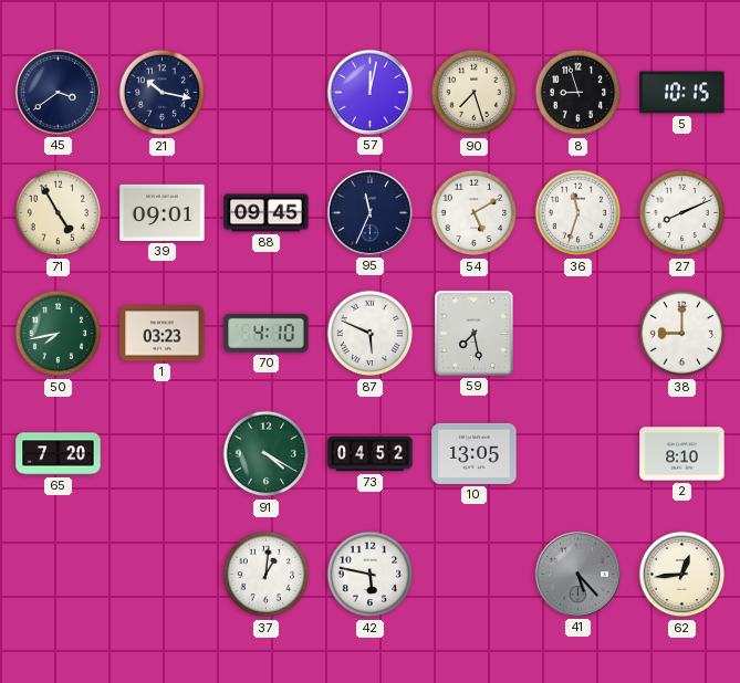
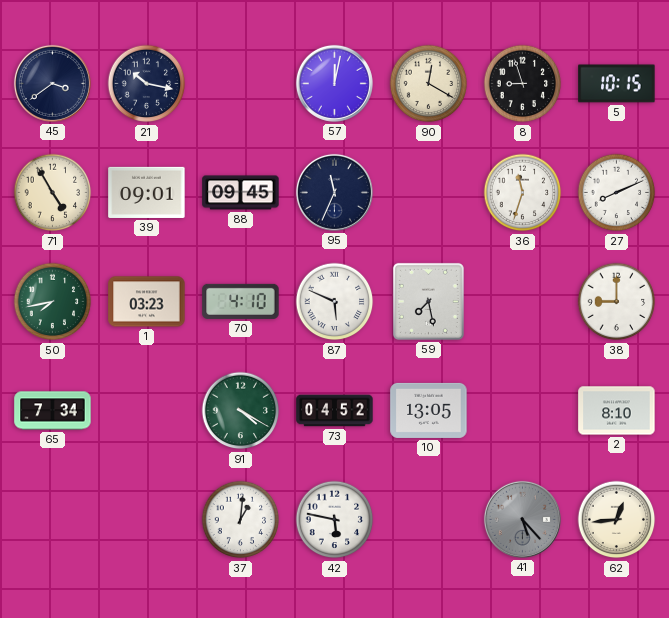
90: 7:27 -> 12:20
54: 5:10 -> none
65: 7:20 -> 7:34
